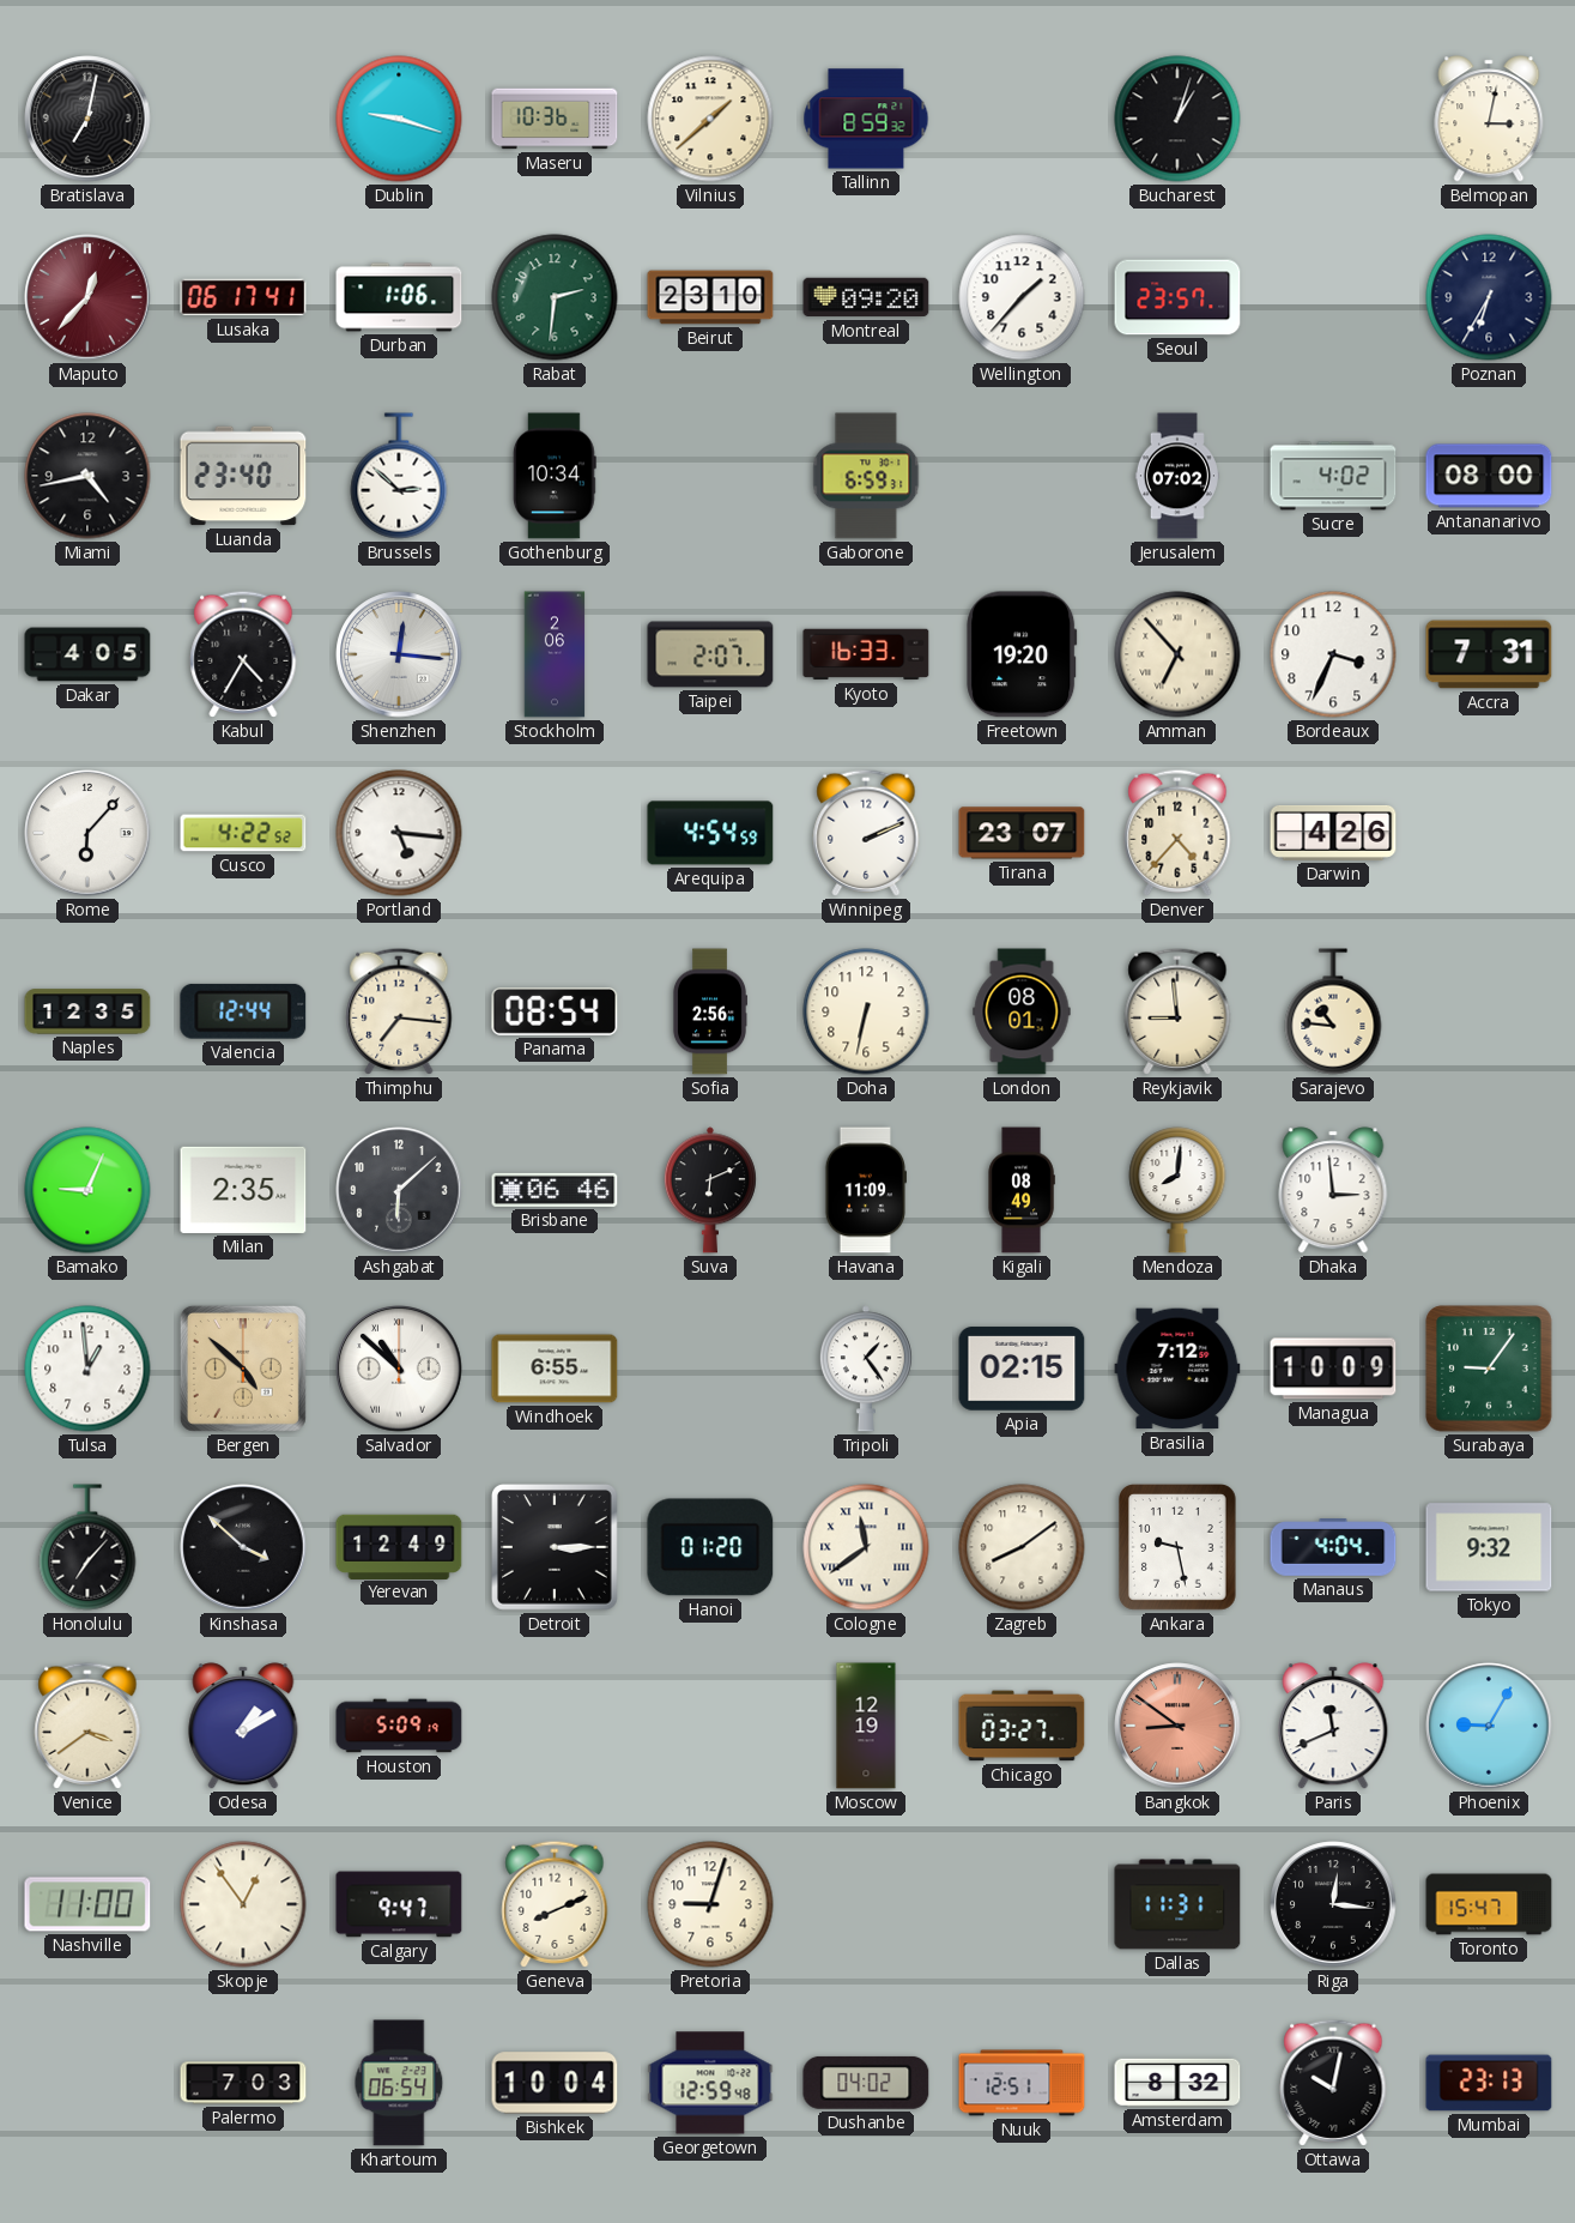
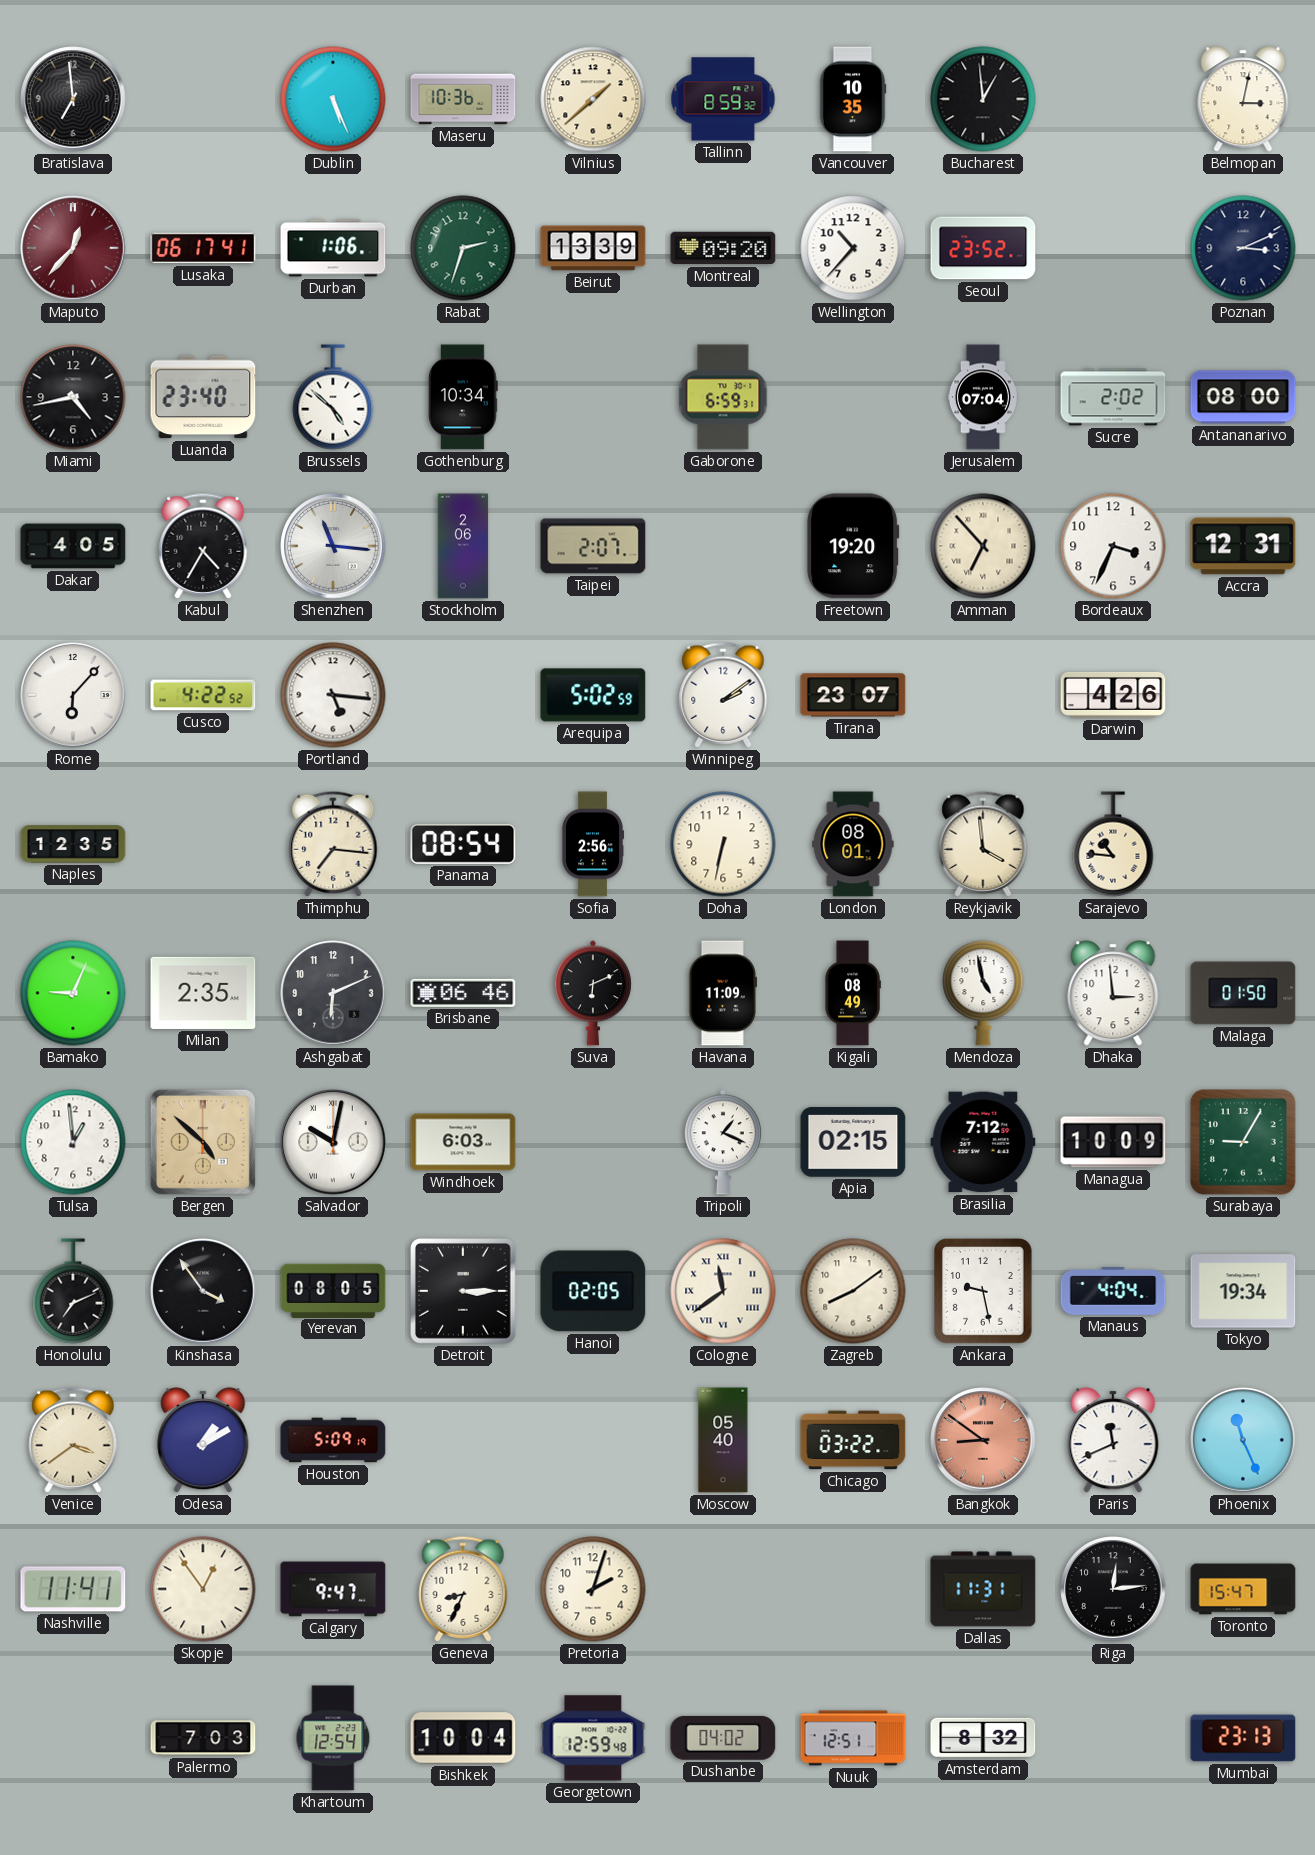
Bratislava: 7:02 -> 6:59
Dublin: 9:18 -> 5:26
Vancouver: none -> 10:35
Bucharest: 1:03 -> 12:59
Rabat: 2:31 -> 2:33
Beirut: 23:10 -> 13:39
Wellington: 1:37 -> 10:37
Seoul: 23:57 -> 23:52
Poznan: 6:35 -> 3:11
Brussels: 2:52 -> 4:52
Jerusalem: 07:02 -> 07:04
Sucre: 4:02 -> 2:02
Shenzhen: 12:16 -> 11:16
Kyoto: 16:33 -> none
Accra: 7:31 -> 12:31
Arequipa: 4:54 -> 5:02
Winnipeg: 2:11 -> 2:09
Denver: 4:37 -> none
Valencia: 12:44 -> none
Reykjavik: 8:59 -> 3:59
Ashgabat: 6:08 -> 6:11
Mendoza: 8:01 -> 4:58
Malaga: none -> 01:50
Salvador: 10:52 -> 10:02
Windhoek: 6:55 -> 6:03
Tripoli: 1:24 -> 1:19
Surabaya: 9:06 -> 9:05
Honolulu: 7:07 -> 7:11
Kinshasa: 3:52 -> 3:54
Yerevan: 12:49 -> 08:05
Hanoi: 01:20 -> 02:05
Tokyo: 9:32 -> 19:34
Moscow: 12:19 -> 05:40
Chicago: 03:27 -> 03:22
Phoenix: 9:05 -> 11:26
Nashville: 11:00 -> 11:41
Geneva: 8:11 -> 8:34
Pretoria: 9:03 -> 2:03
Riga: 12:16 -> 12:14
Khartoum: 06:54 -> 12:54
Ottawa: 10:02 -> none
